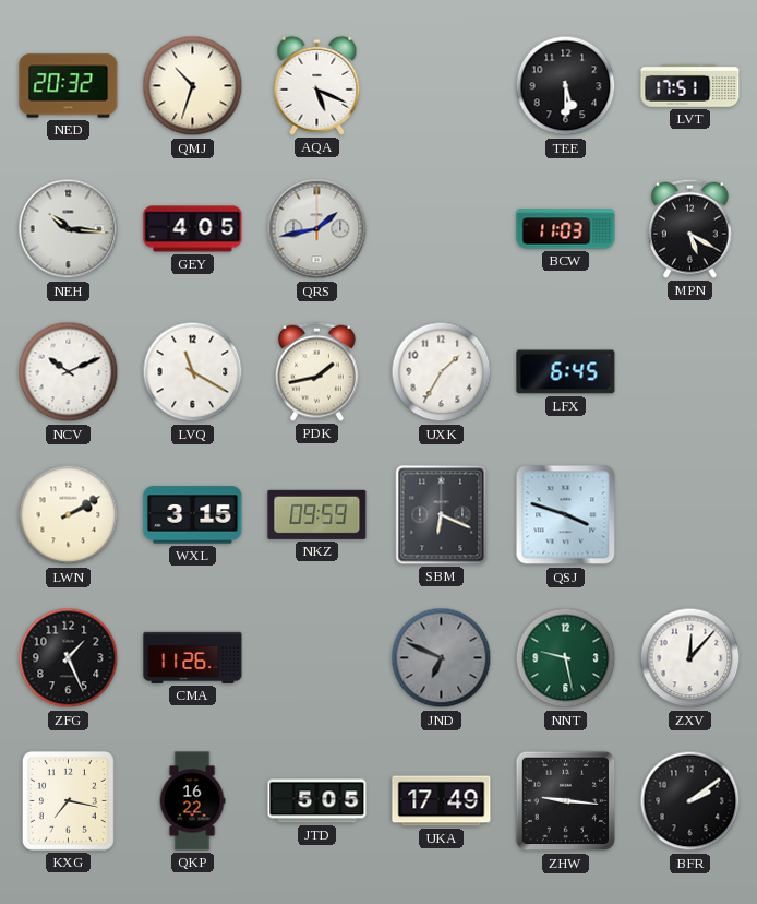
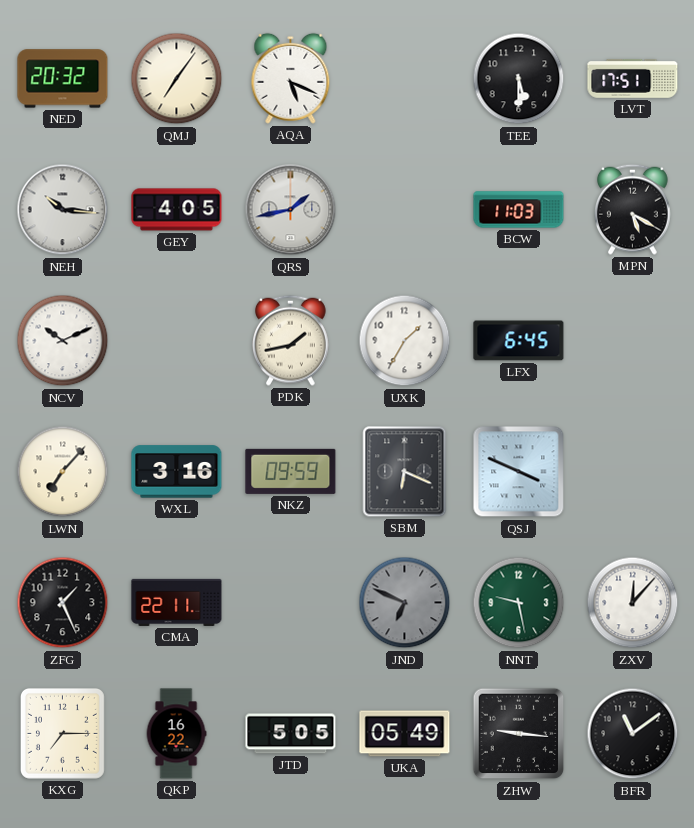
QMJ: 10:33 -> 7:06
LVQ: 11:20 -> none
LWN: 2:10 -> 7:07
WXL: 3:15 -> 3:16
QSJ: 3:48 -> 3:49
CMA: 11:26 -> 22:11
KXG: 7:17 -> 7:15
UKA: 17:49 -> 05:49
BFR: 2:09 -> 11:09
